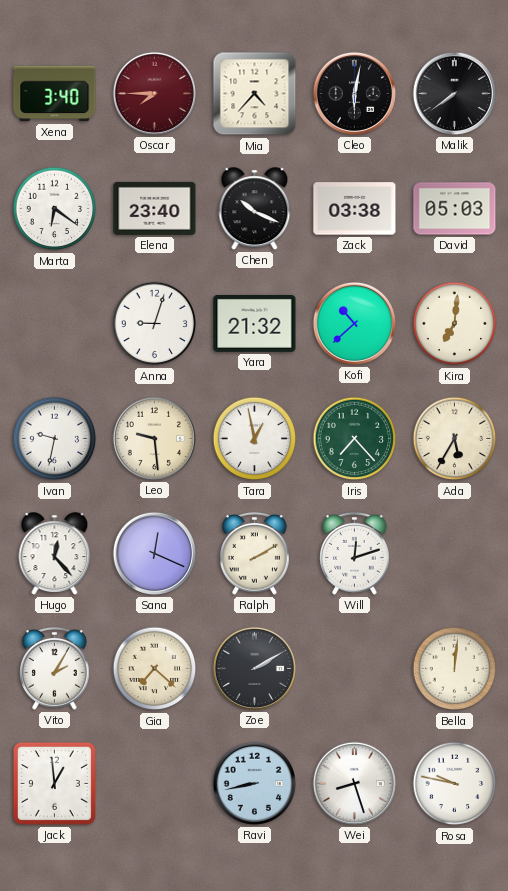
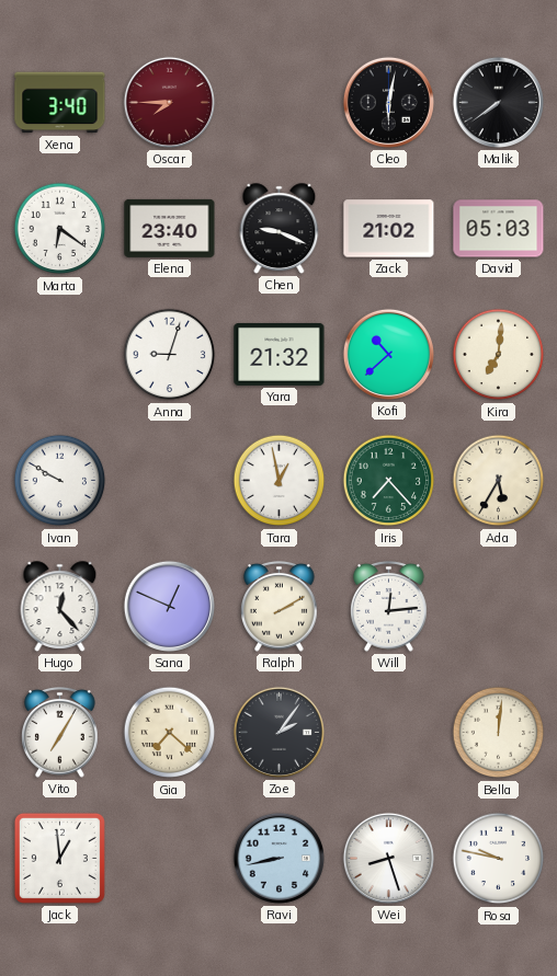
Mia: 4:37 -> none
Chen: 10:19 -> 9:19
Zack: 03:38 -> 21:02
Ivan: 9:32 -> 9:50
Leo: 9:29 -> none
Sana: 12:19 -> 12:49
Will: 12:12 -> 12:14
Vito: 2:05 -> 7:05
Zoe: 2:10 -> 2:06
